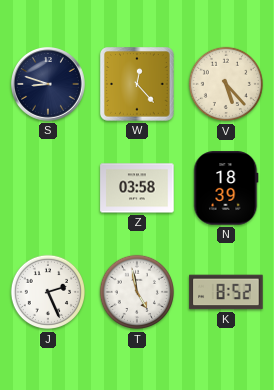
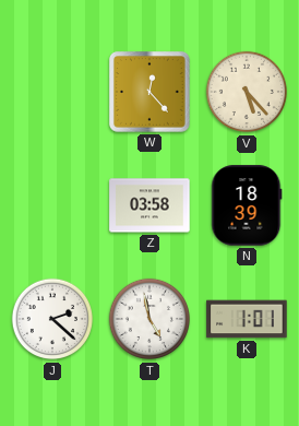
S: 8:48 -> none
J: 2:26 -> 2:22
K: 8:52 -> 1:01
